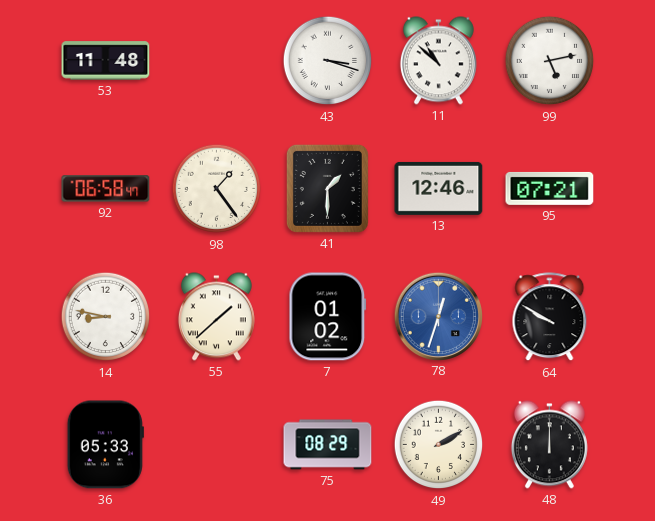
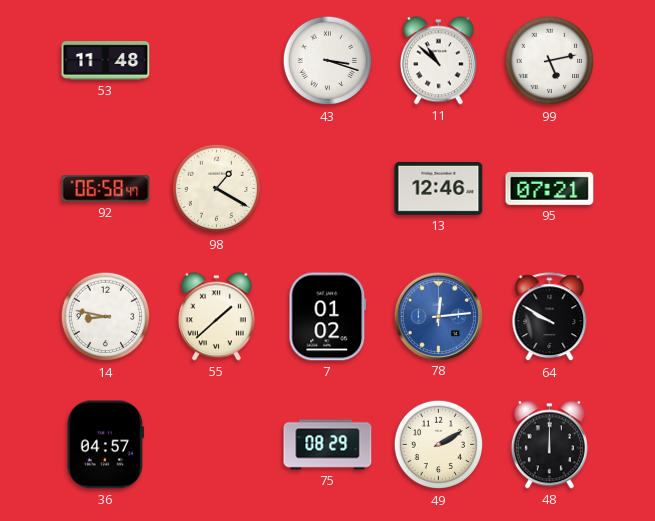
98: 1:24 -> 1:20
41: 1:30 -> none
78: 12:33 -> 12:14
36: 05:33 -> 04:57
